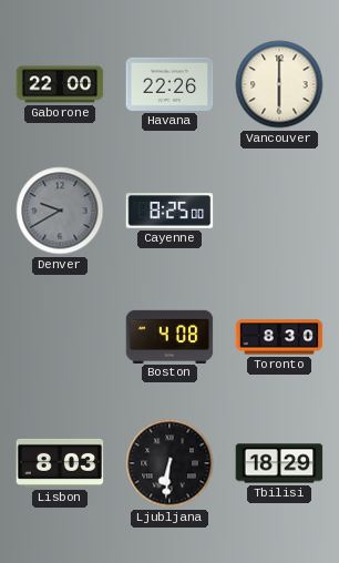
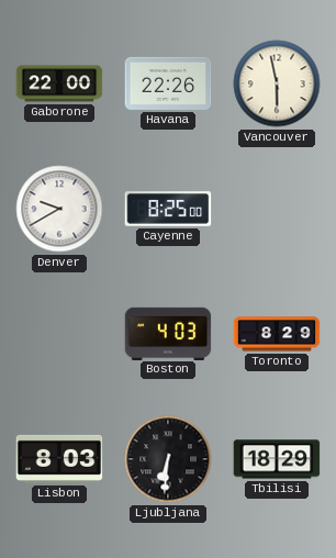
Vancouver: 6:00 -> 5:58
Denver dial: grey -> white
Boston: 4:08 -> 4:03
Toronto: 8:30 -> 8:29
